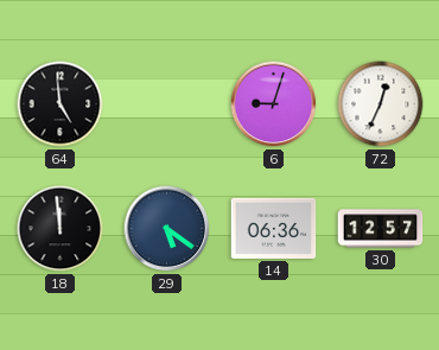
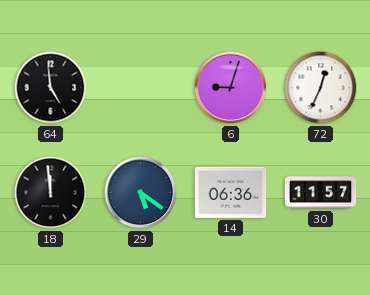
30: 12:57 -> 11:57
